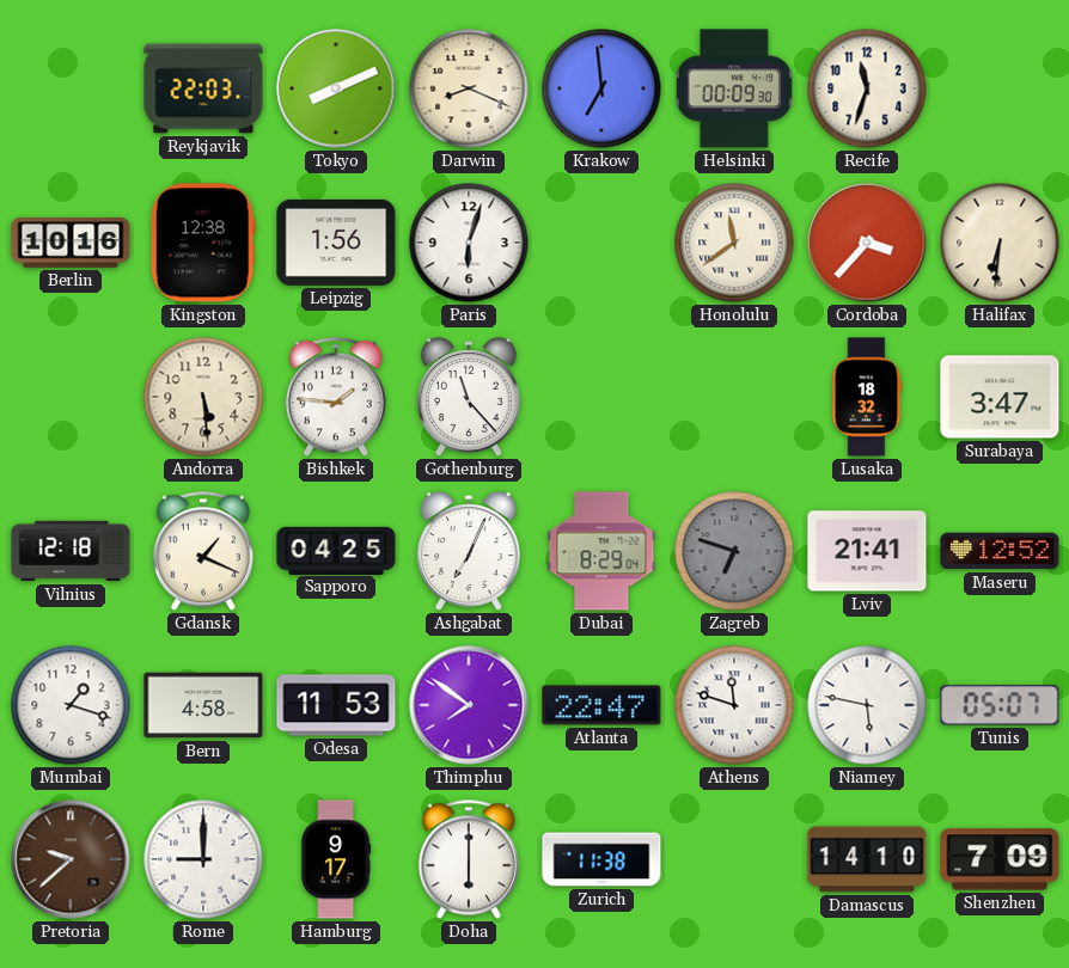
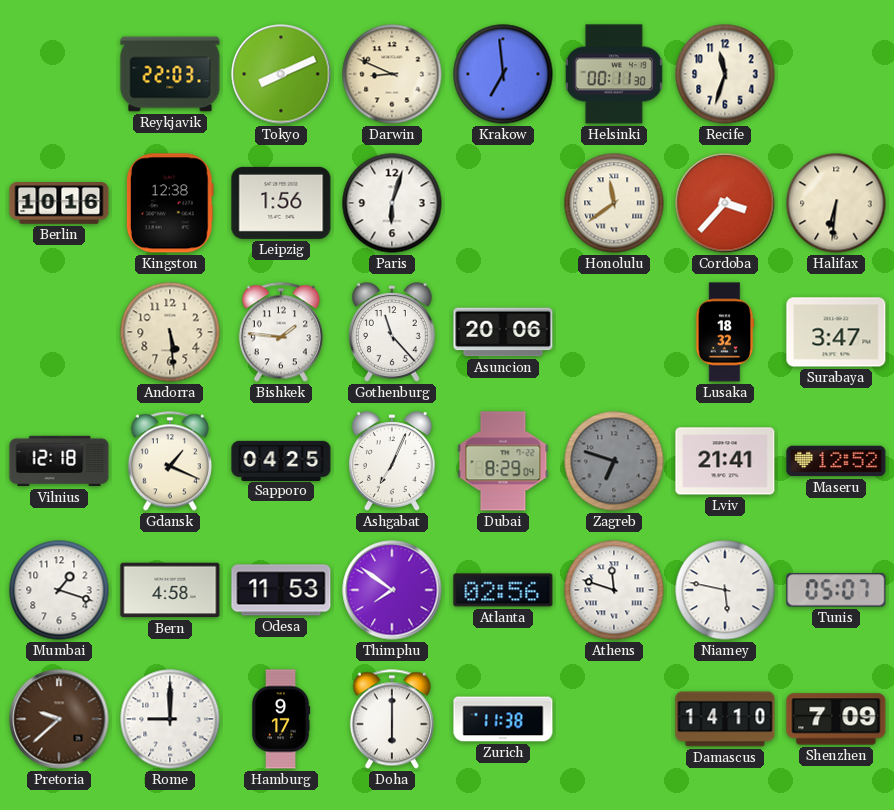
Darwin: 8:19 -> 8:49
Helsinki: 00:09 -> 00:11
Asuncion: none -> 20:06
Atlanta: 22:47 -> 02:56
